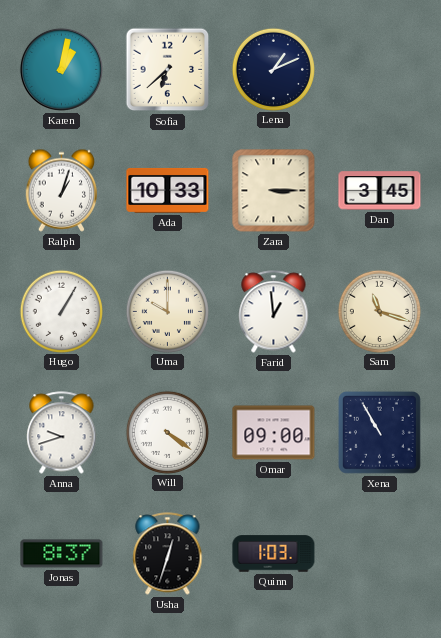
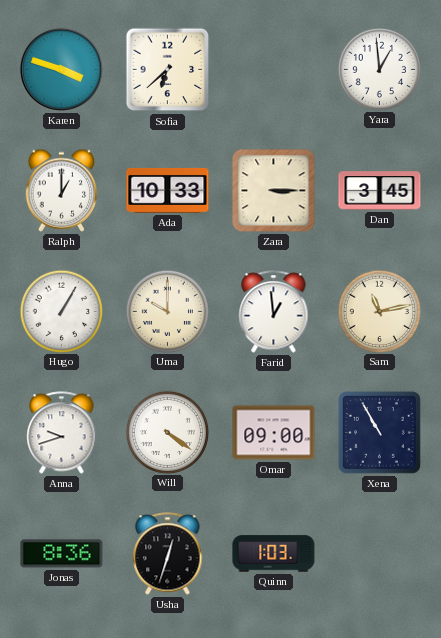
Karen: 1:02 -> 3:48
Lena: 1:11 -> none
Yara: none -> 12:59
Ralph: 1:03 -> 1:00
Sam: 11:18 -> 11:13
Jonas: 8:37 -> 8:36
